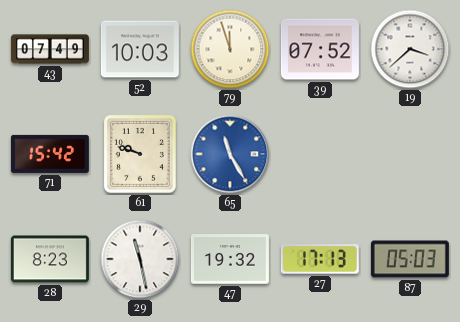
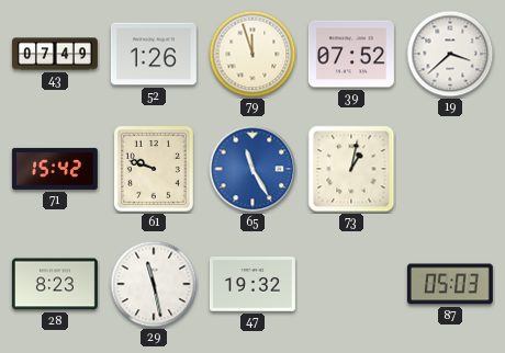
52: 10:03 -> 1:26
73: none -> 1:02
27: 17:13 -> none
